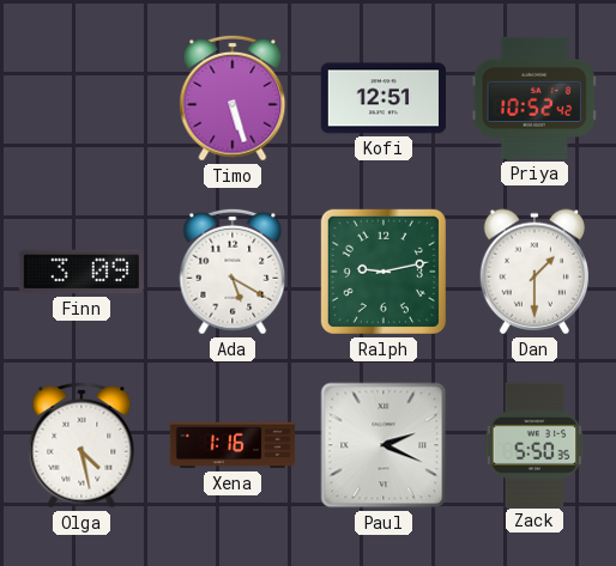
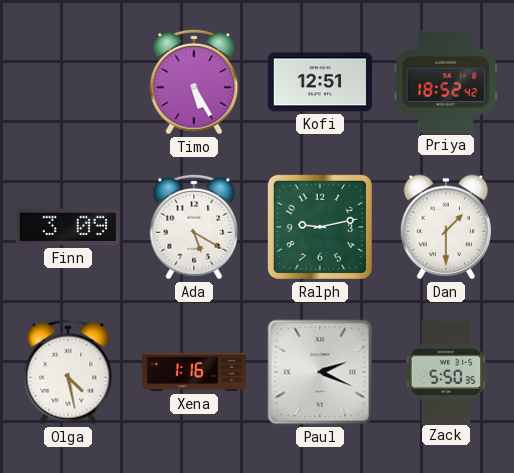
Timo: 5:27 -> 5:25
Priya: 10:52 -> 18:52
